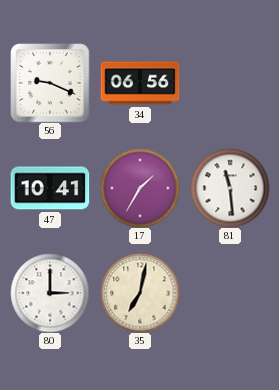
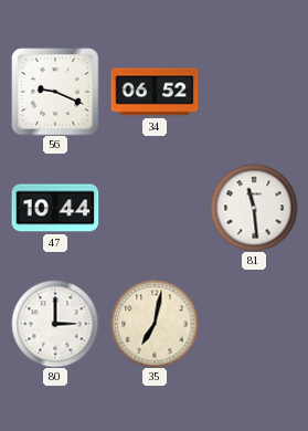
34: 06:56 -> 06:52
47: 10:41 -> 10:44
17: 1:35 -> none
